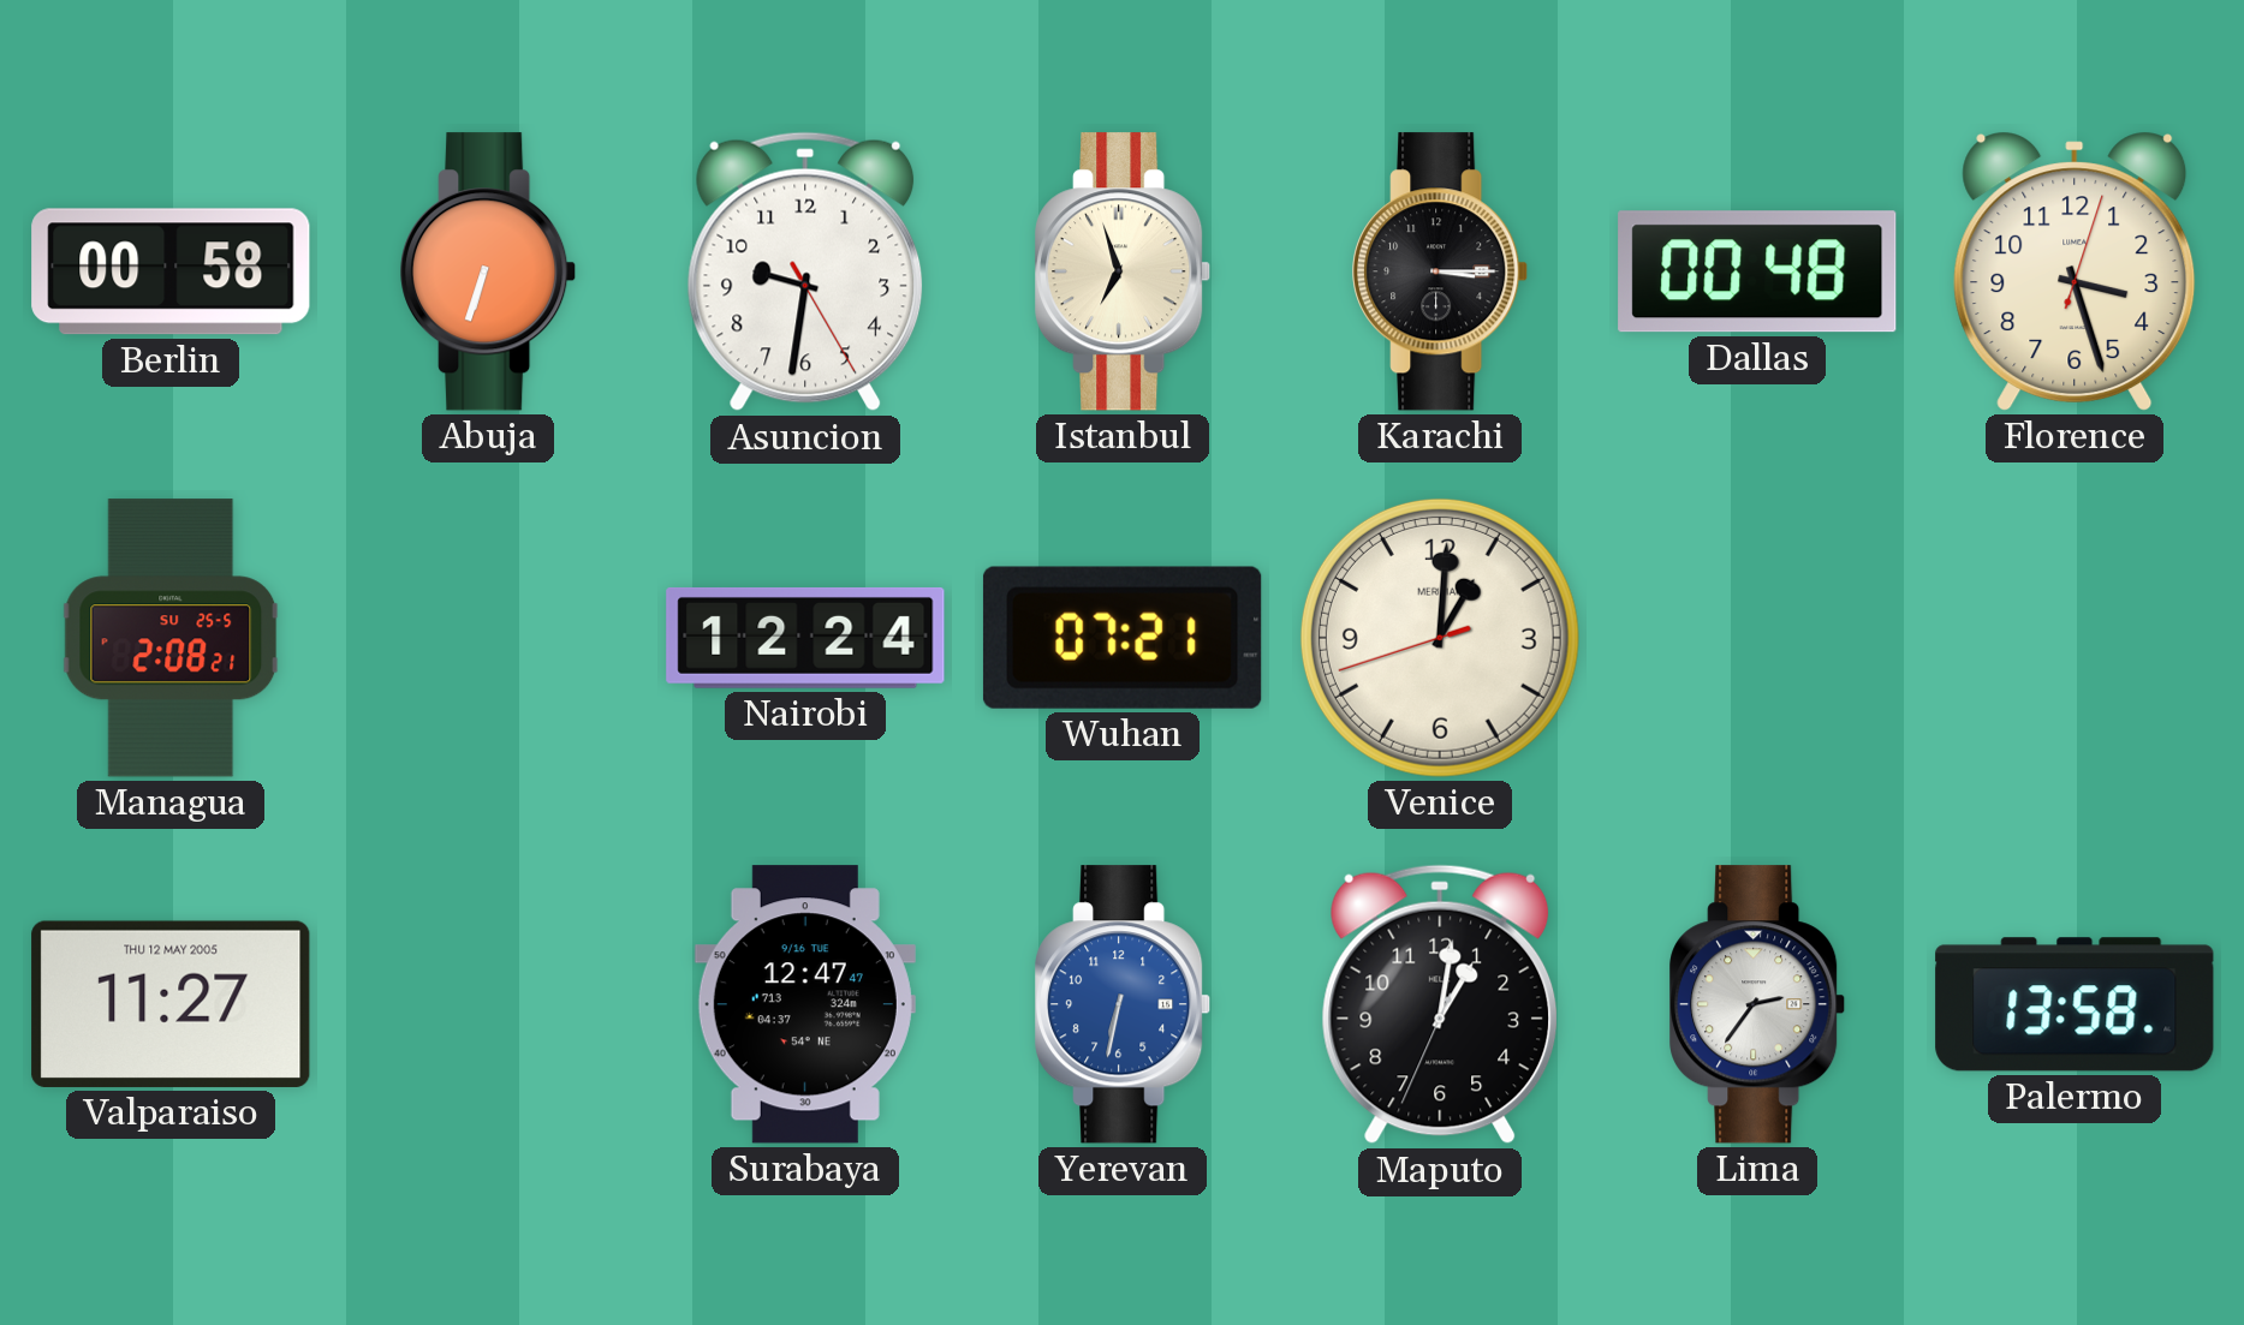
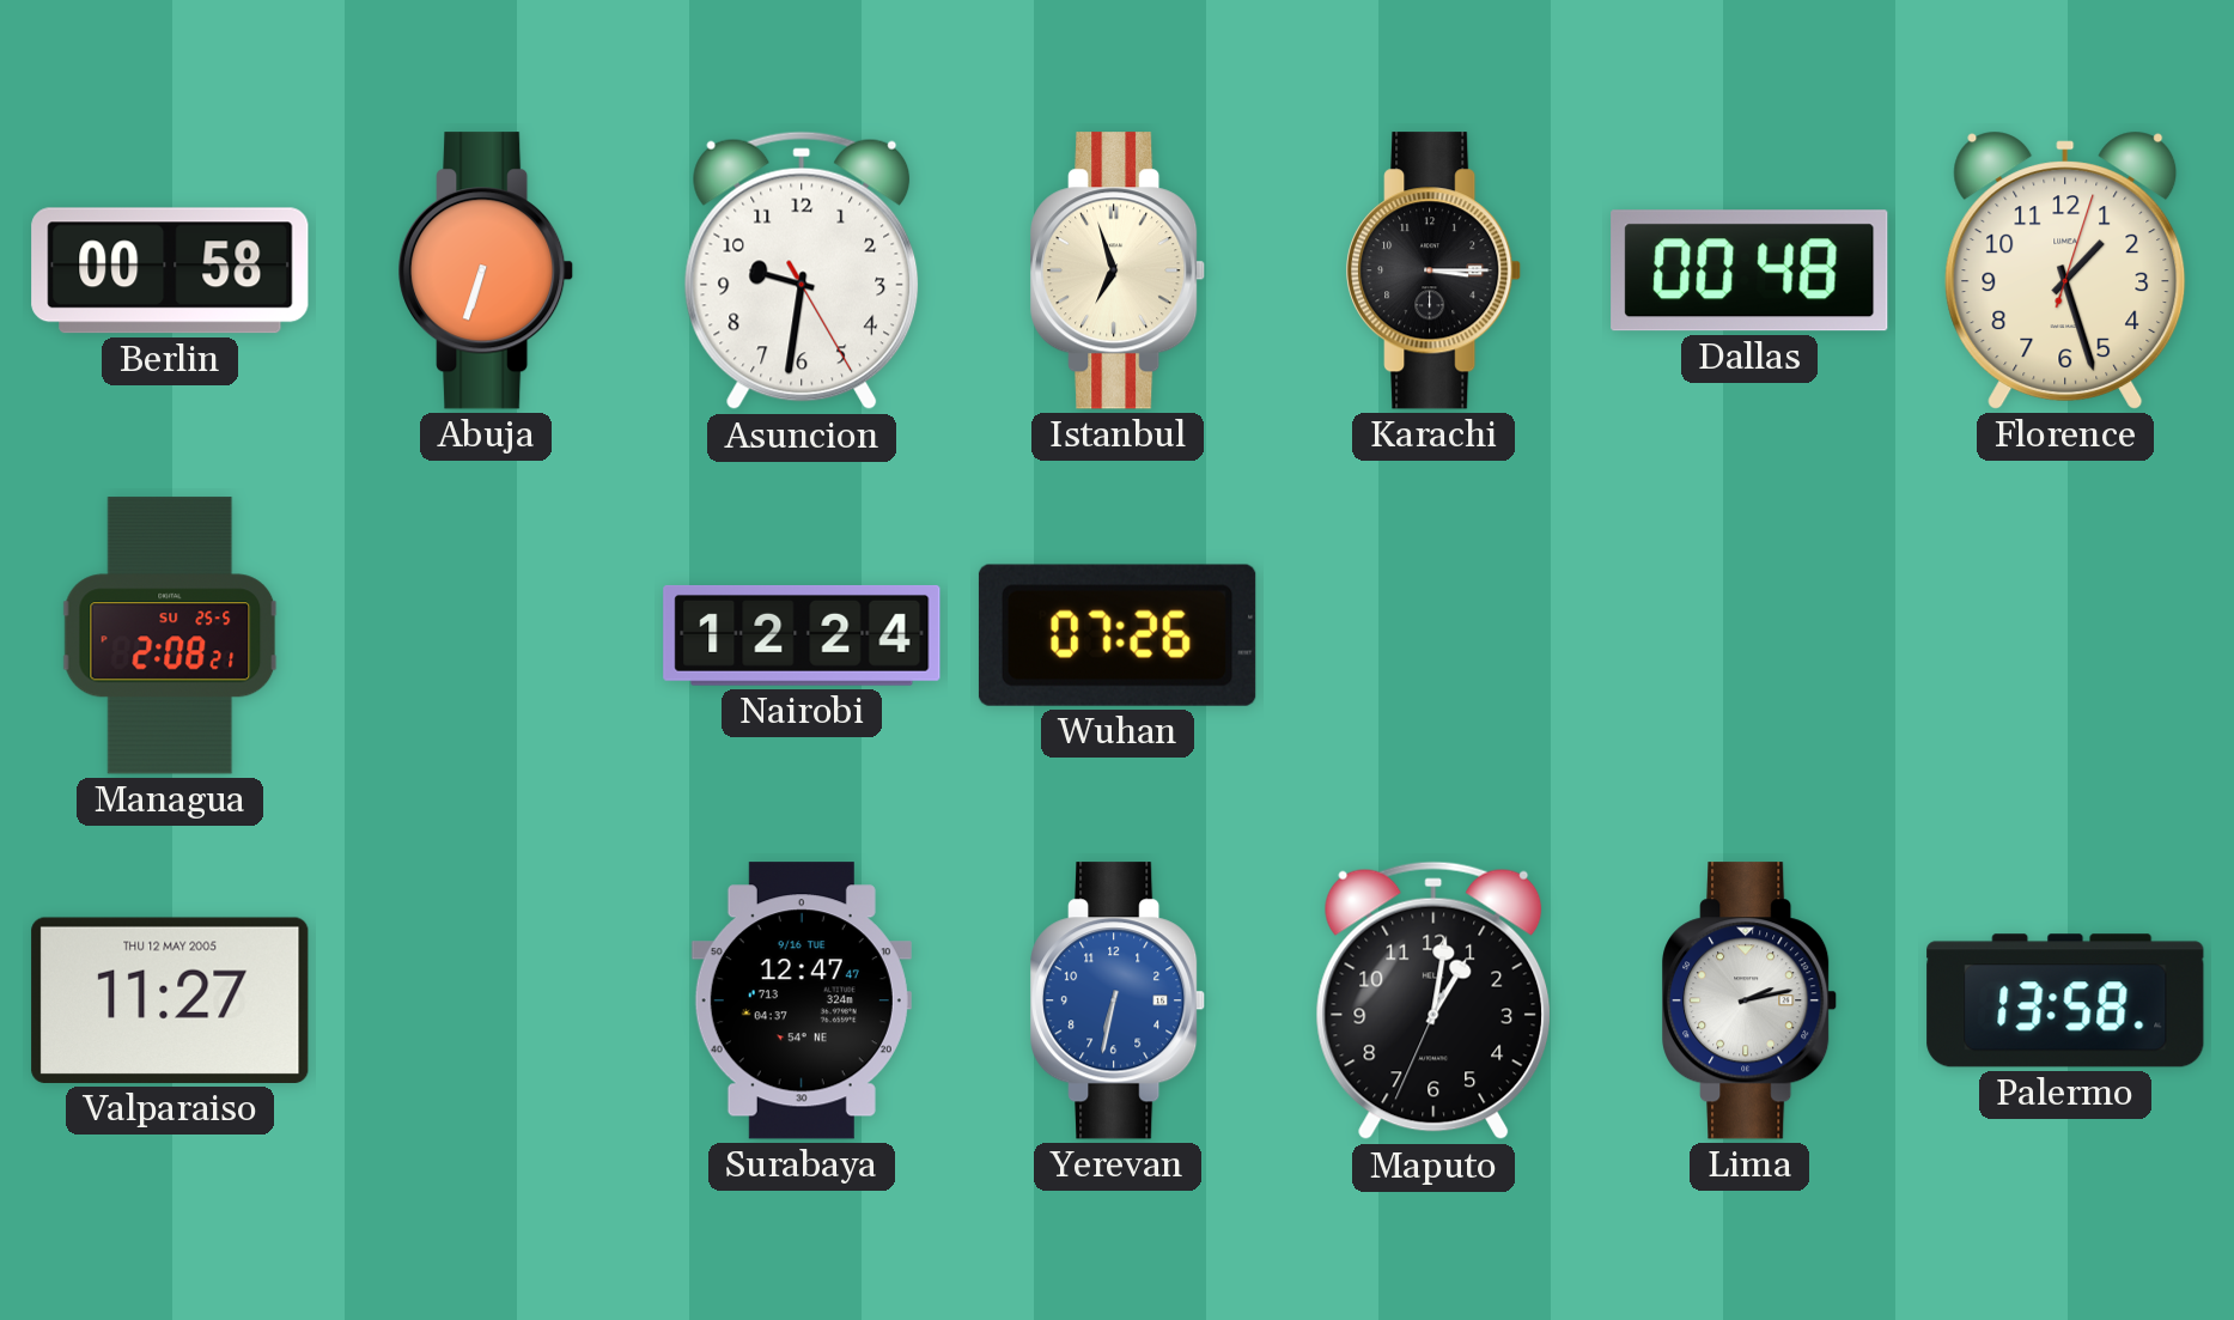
Florence: 3:27 -> 1:27
Wuhan: 07:21 -> 07:26
Venice: 1:00 -> none
Lima: 2:36 -> 2:13
